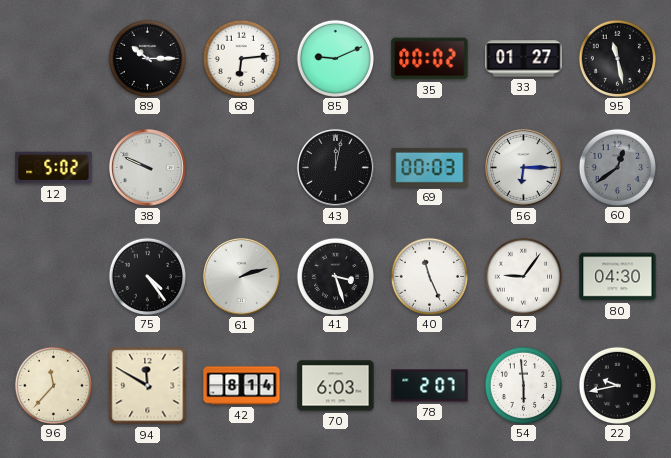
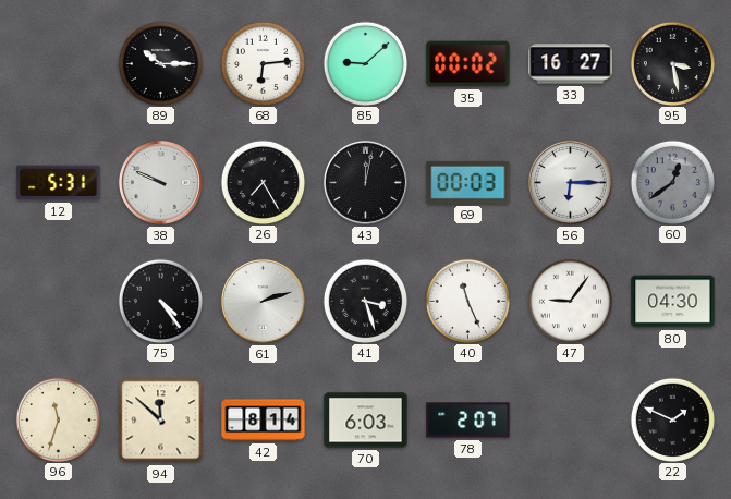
85: 9:11 -> 9:08
33: 01:27 -> 16:27
95: 11:28 -> 3:28
12: 5:02 -> 5:31
26: none -> 7:25
96: 11:37 -> 11:33
94: 11:50 -> 11:52
54: 5:59 -> none
22: 9:43 -> 1:49
